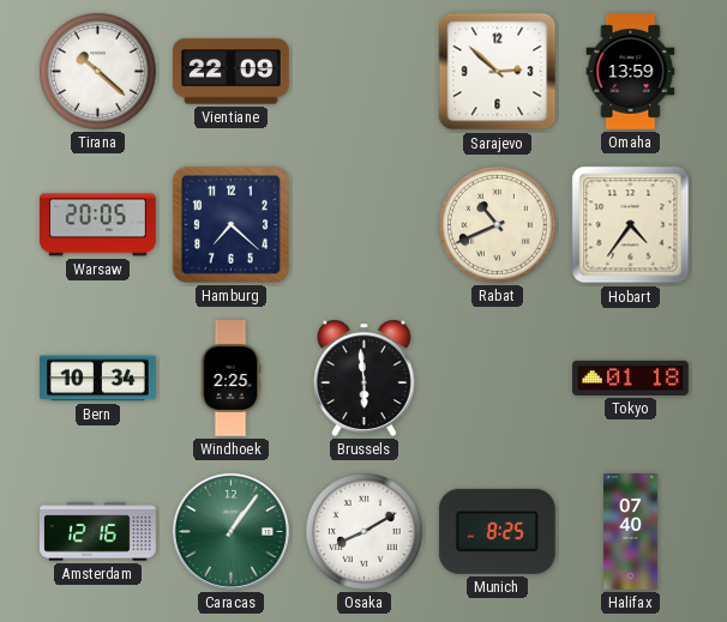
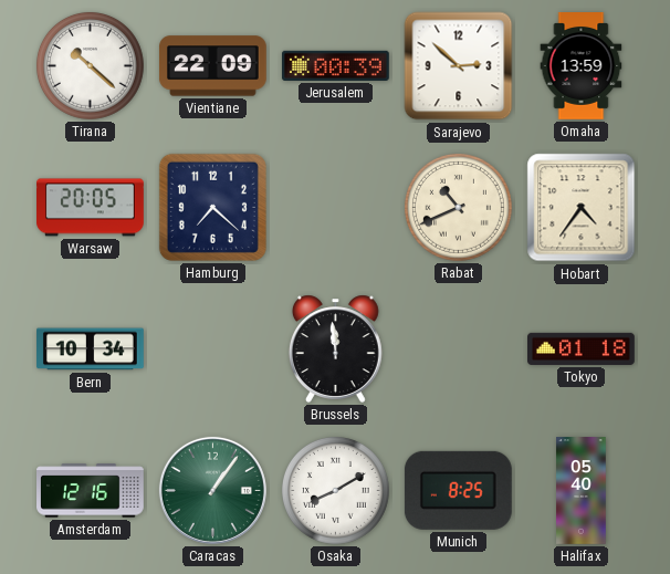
Jerusalem: none -> 00:39
Windhoek: 2:25 -> none
Brussels: 5:59 -> 11:59
Halifax: 07:40 -> 05:40
